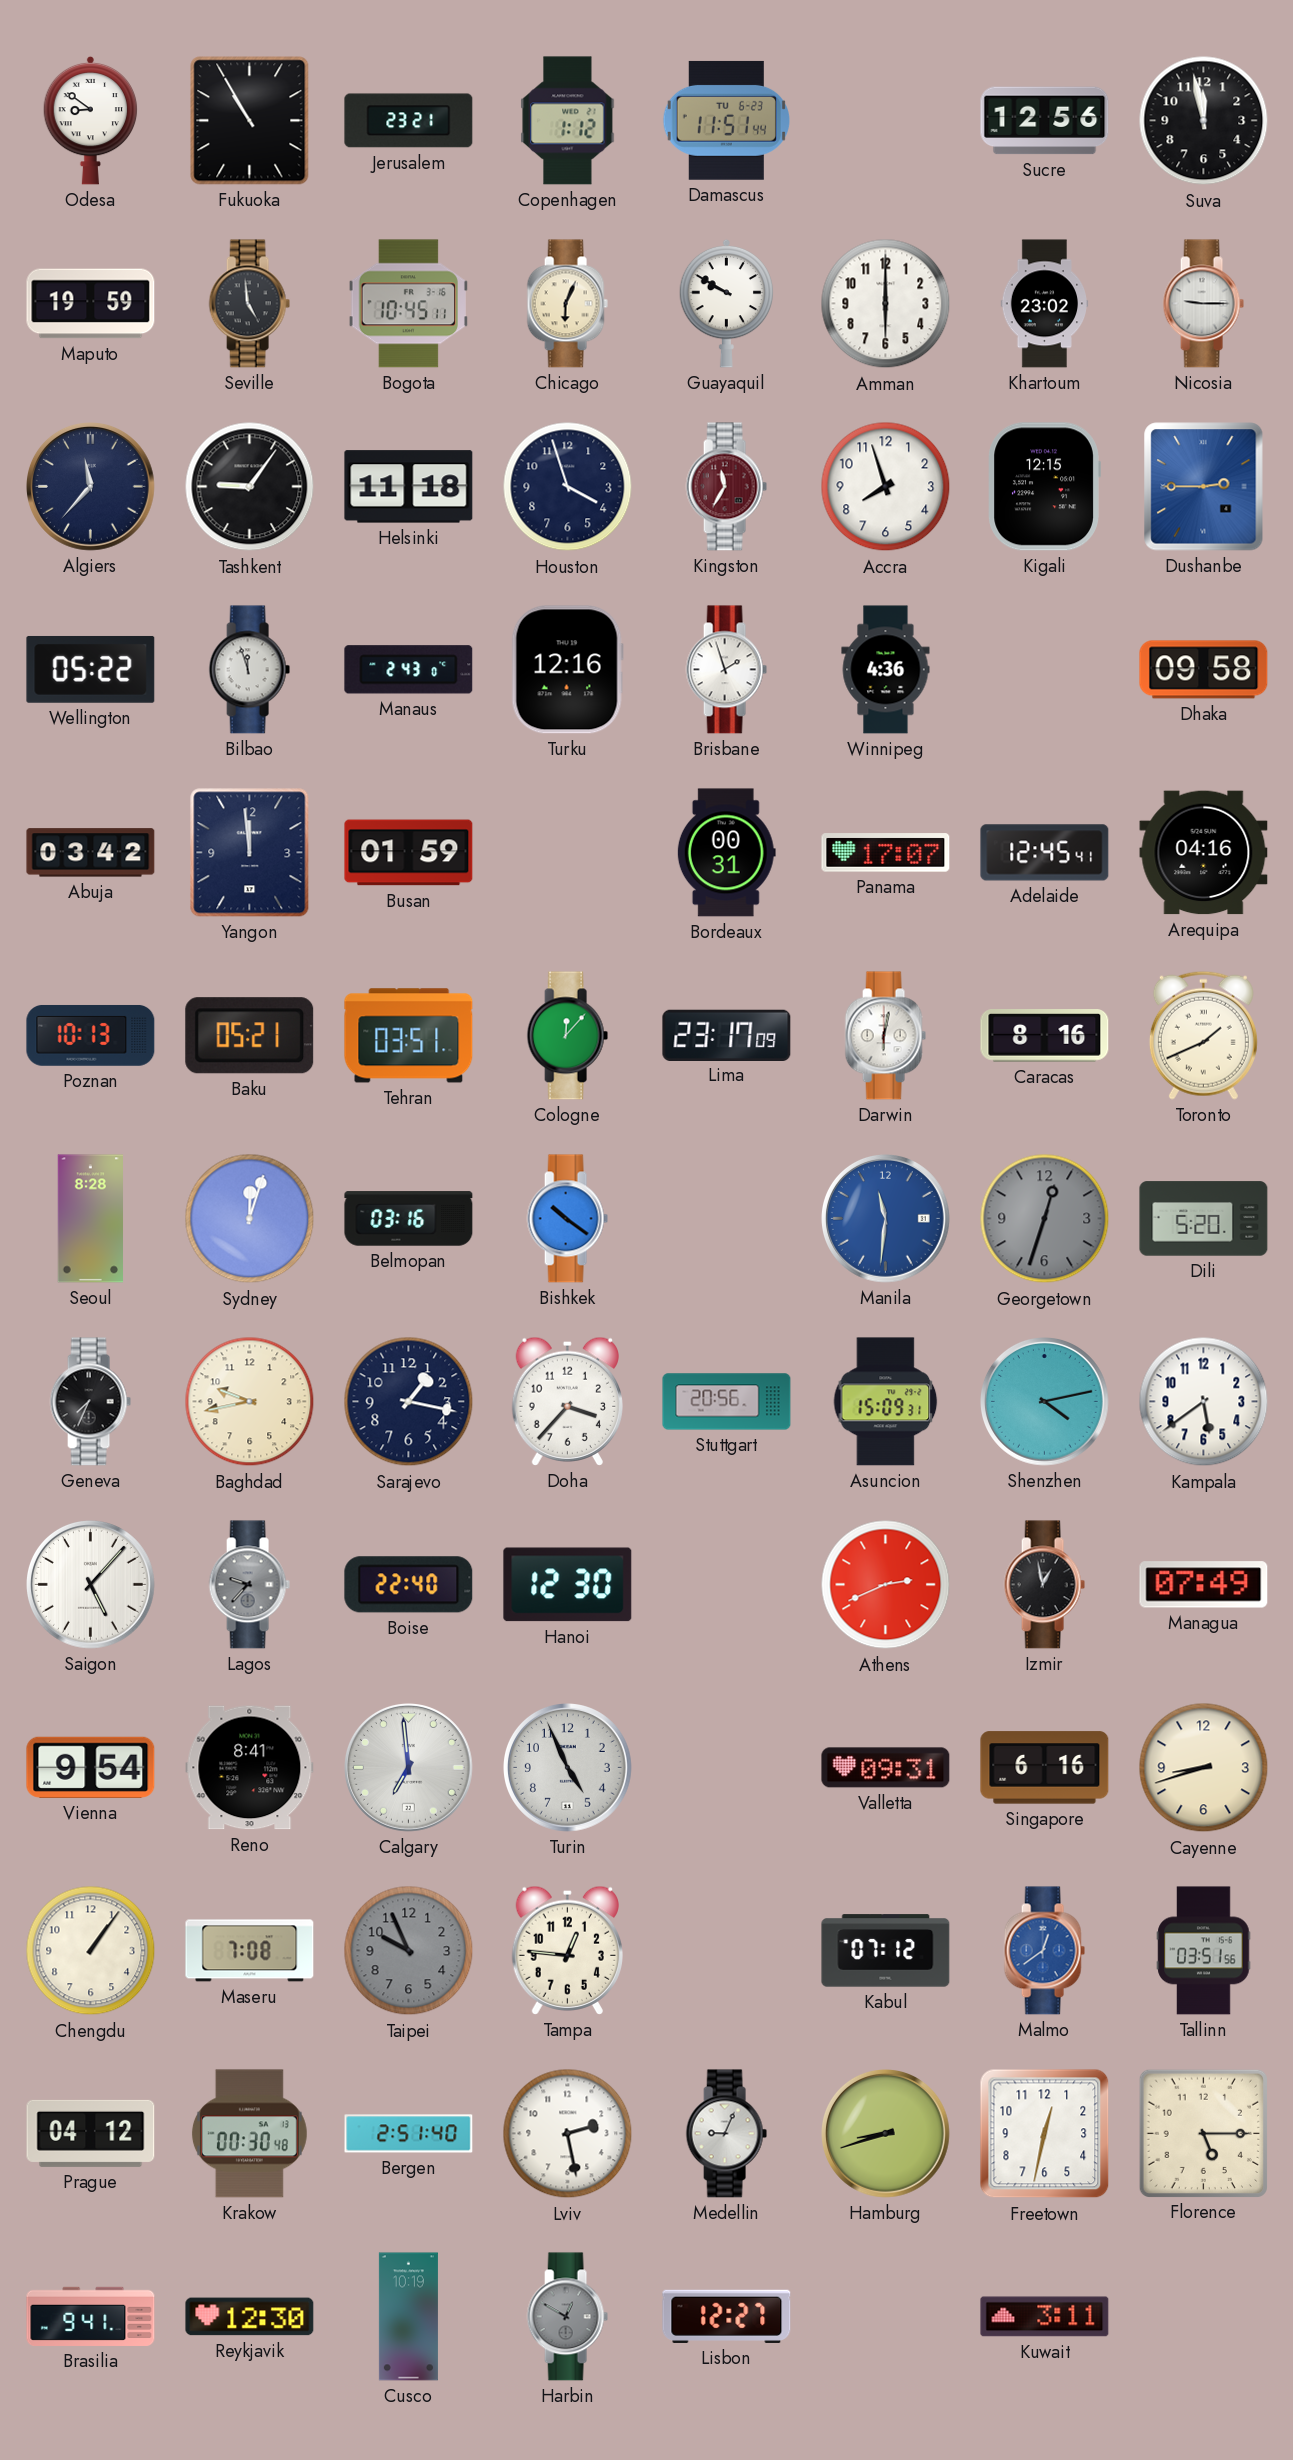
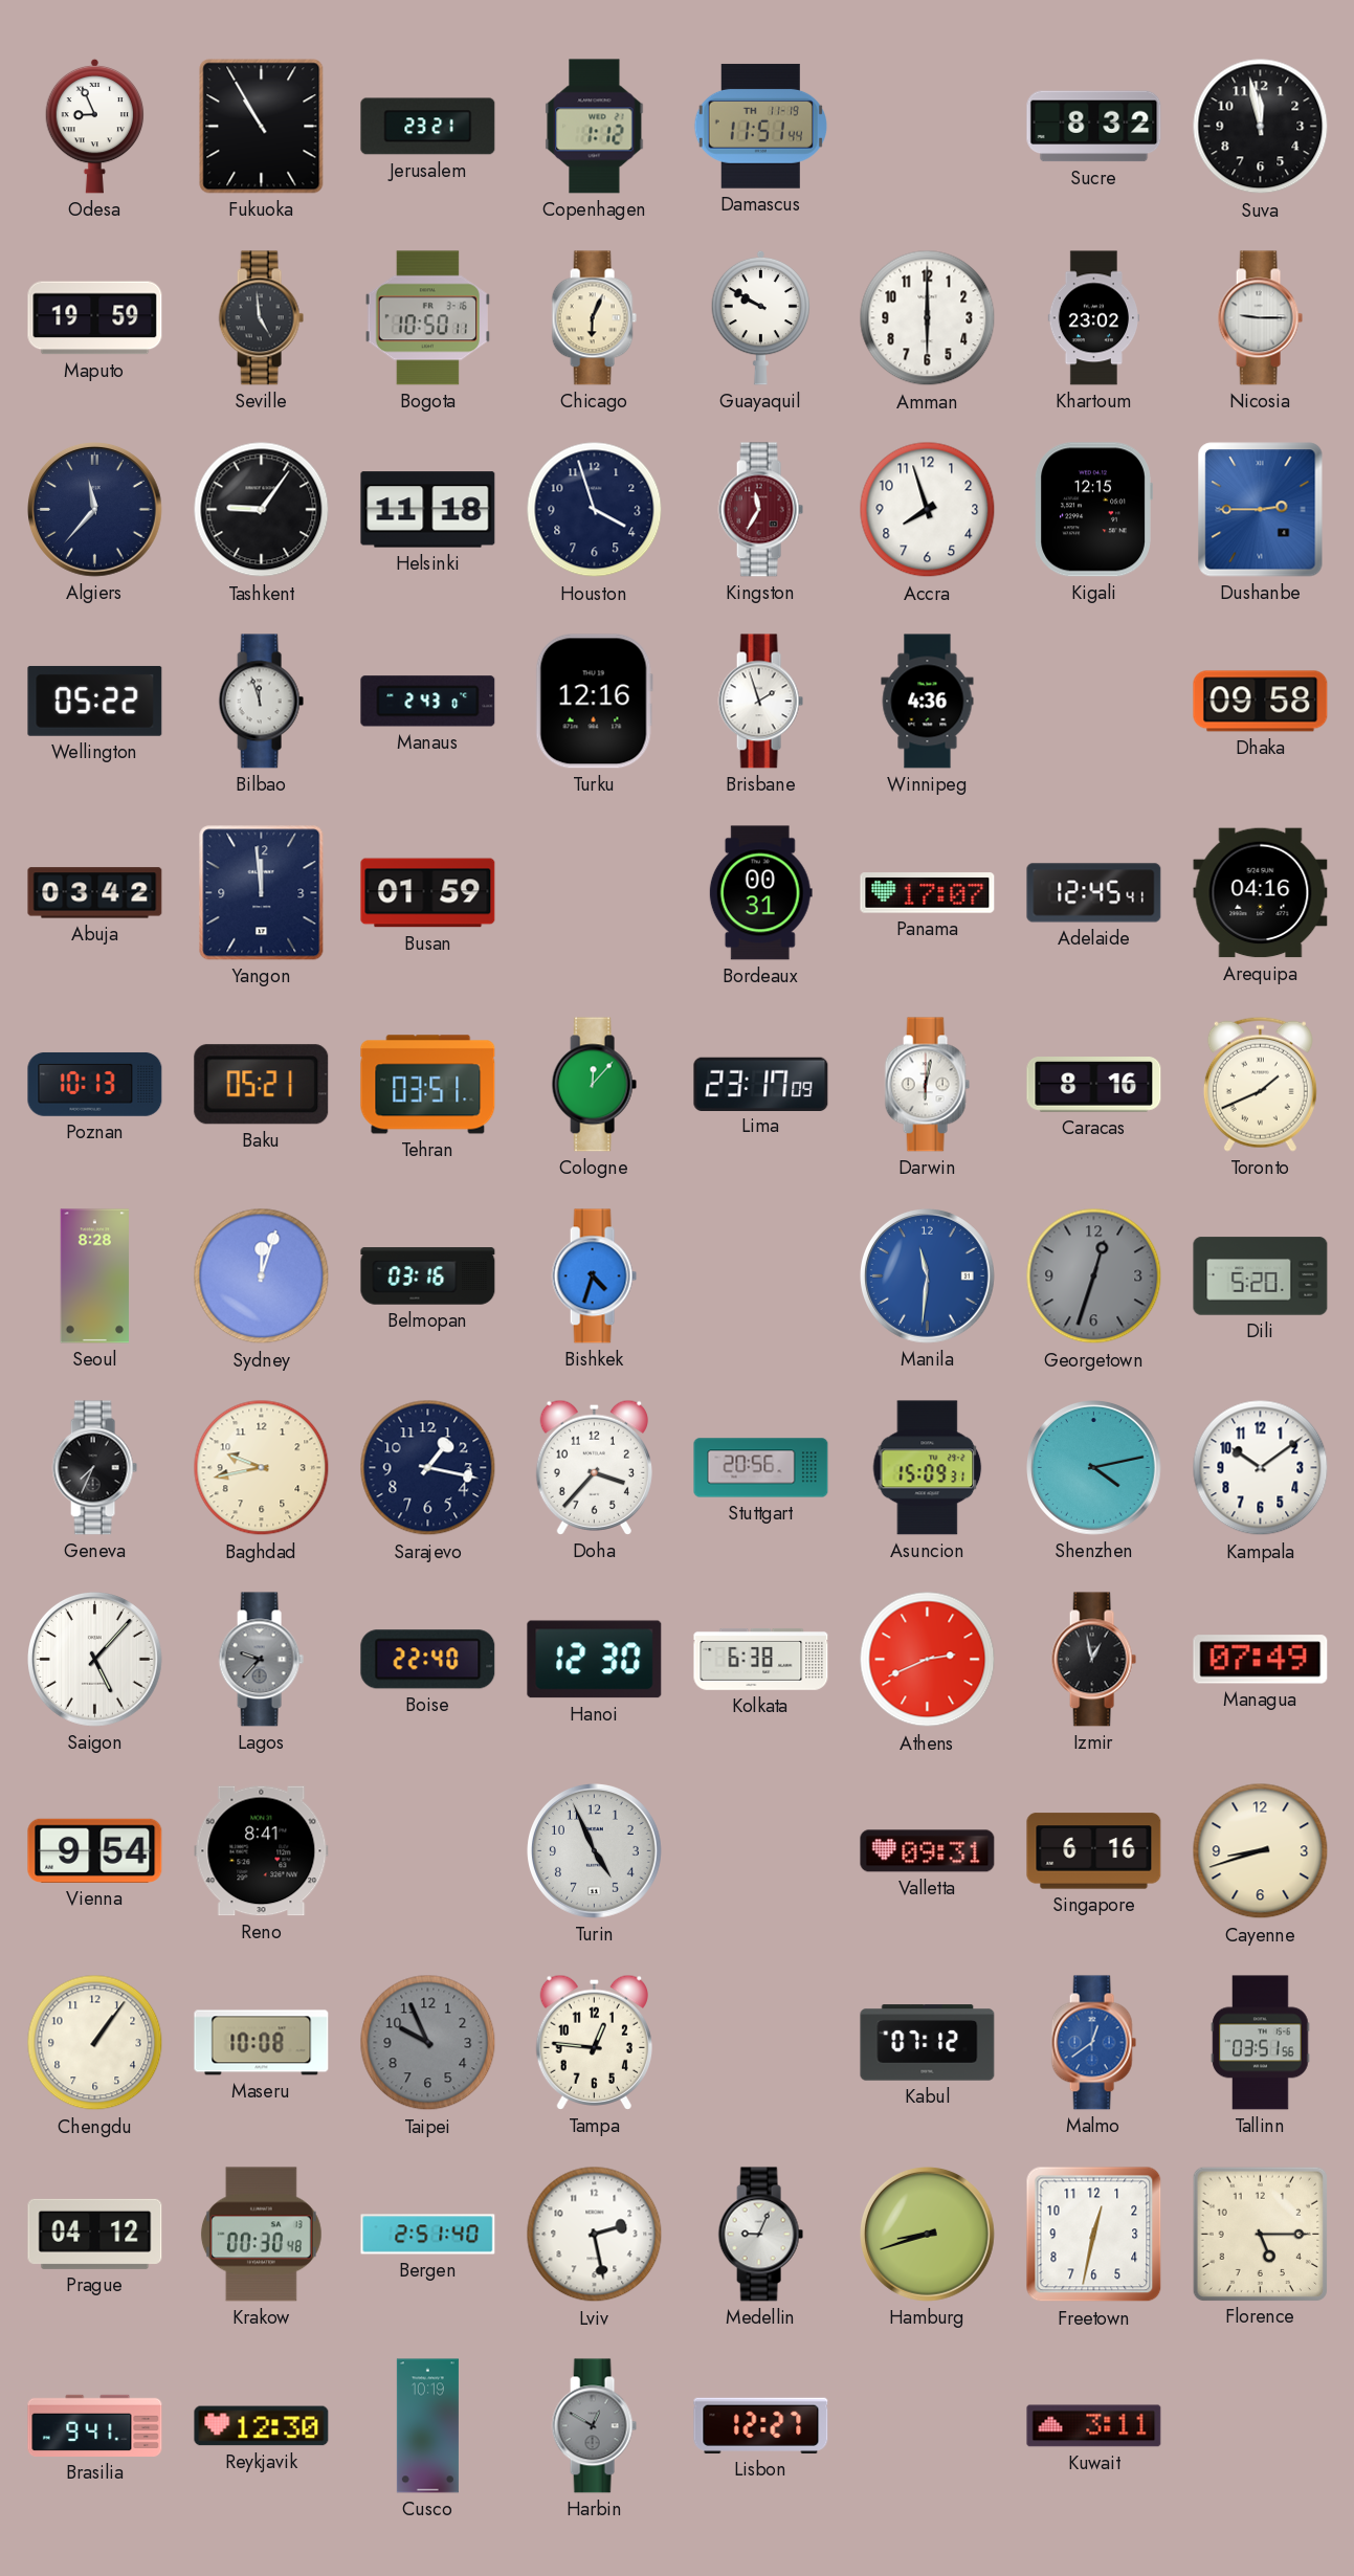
Odesa: 8:51 -> 8:56
Damascus date: TU 6-23 -> TH 11-19
Sucre: 12:56 -> 8:32
Bogota: 10:45 -> 10:50
Bishkek: 10:21 -> 4:33
Kampala: 5:39 -> 10:09
Kolkata: none -> 6:38
Calgary: 6:59 -> none
Maseru: 7:08 -> 10:08
